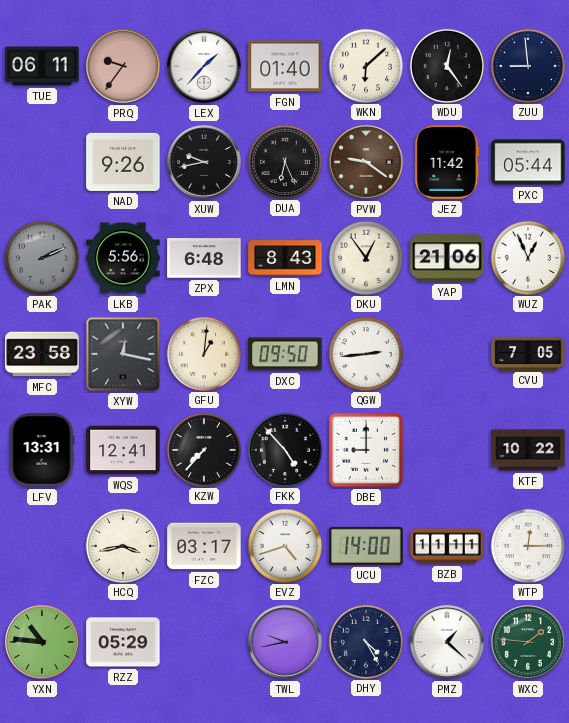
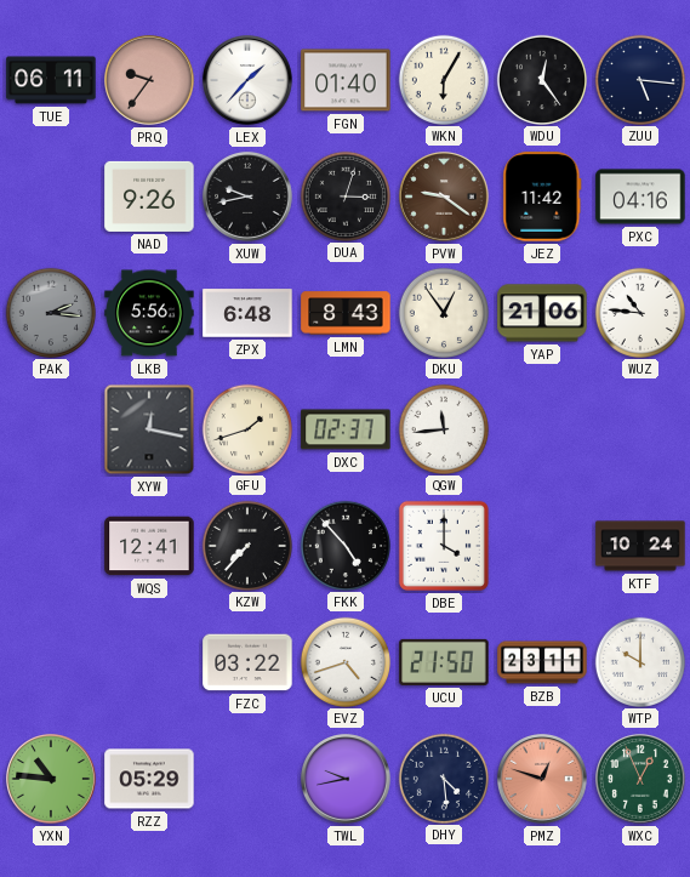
WKN: 6:08 -> 6:05
ZUU: 8:59 -> 5:16
DUA: 6:26 -> 3:03
PXC: 05:44 -> 04:16
PAK: 2:11 -> 2:16
WUZ: 12:56 -> 10:46
MFC: 23:58 -> none
GFU: 1:01 -> 1:42
DXC: 09:50 -> 02:37
QGW: 2:44 -> 11:44
CVU: 7:05 -> none
LFV: 13:31 -> none
DBE: 9:00 -> 4:00
KTF: 10:22 -> 10:24
HCQ: 3:43 -> none
FZC: 03:17 -> 03:22
UCU: 14:00 -> 21:50
BZB: 11:11 -> 23:11
WTP: 12:15 -> 10:00
DHY: 4:25 -> 4:29
PMZ: 1:22 -> 12:48
PMZ dial: white -> salmon
WXC: 1:46 -> 12:56
